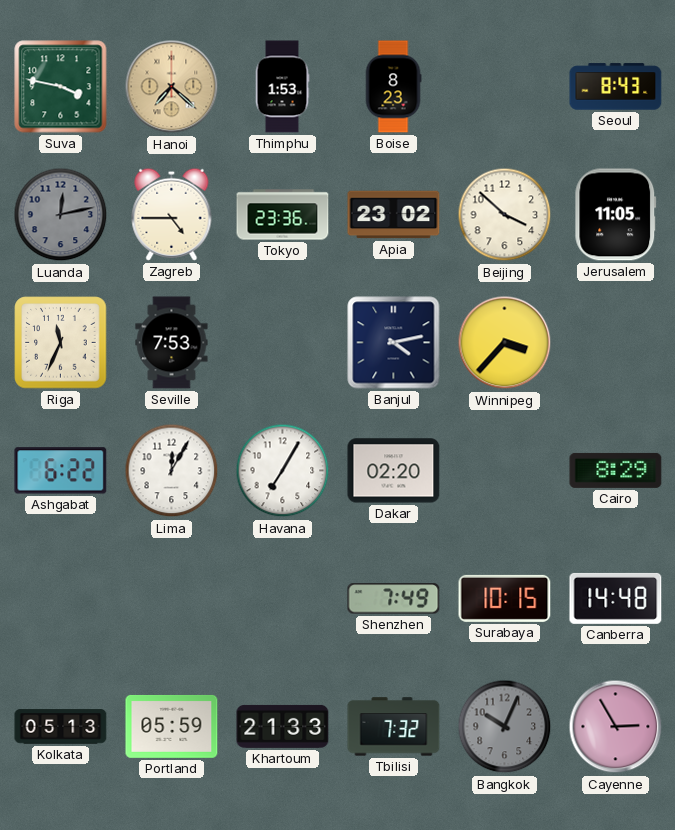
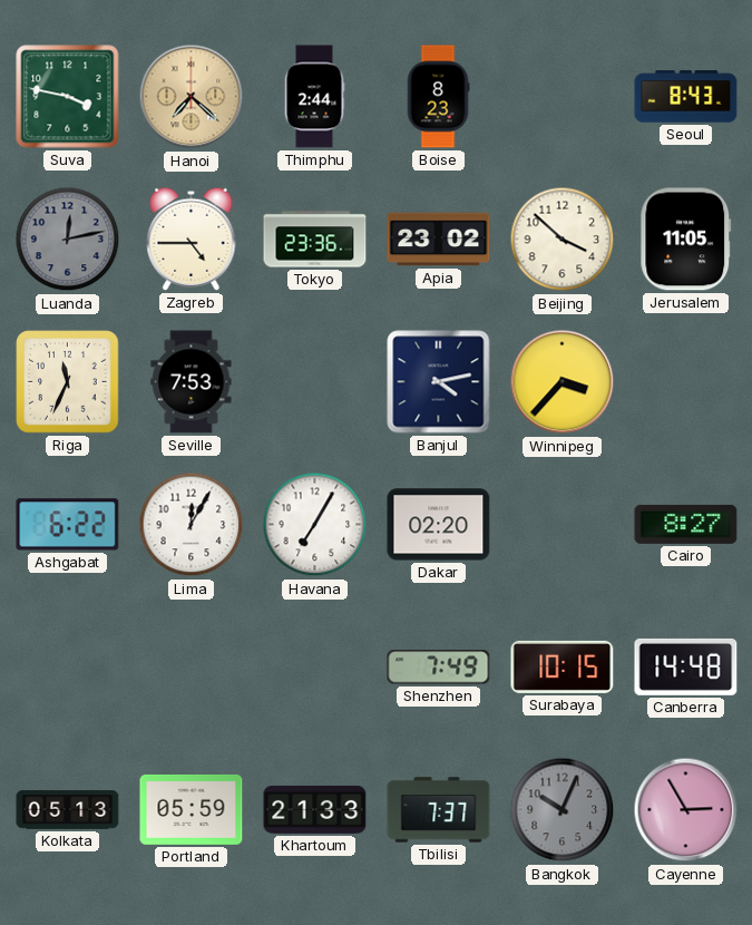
Thimphu: 1:53 -> 2:44
Cairo: 8:29 -> 8:27
Tbilisi: 7:32 -> 7:37
